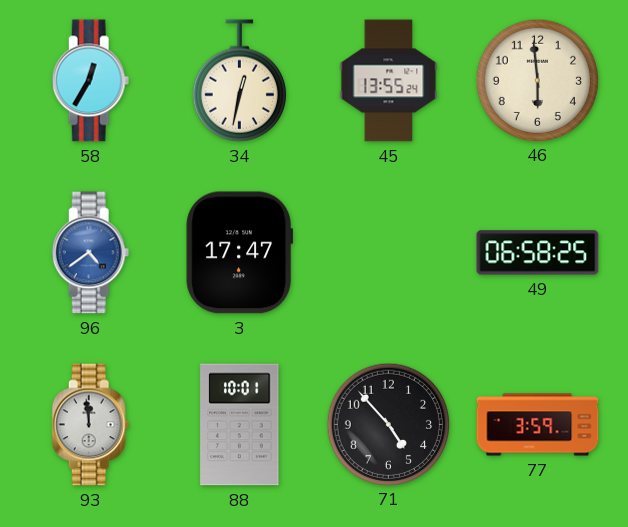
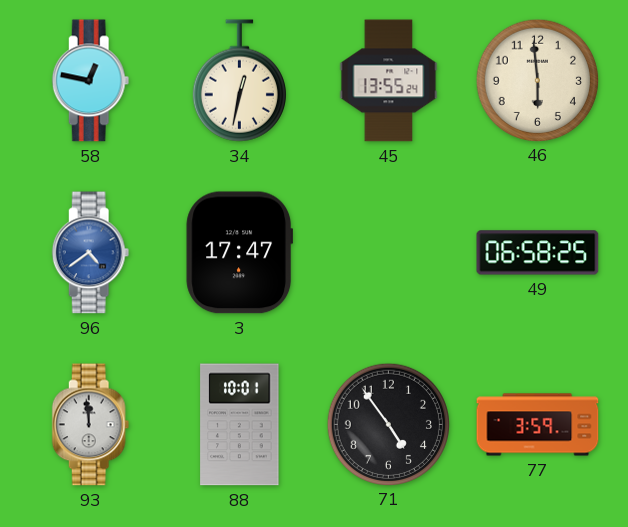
58: 12:35 -> 12:47
71: 4:53 -> 4:54
